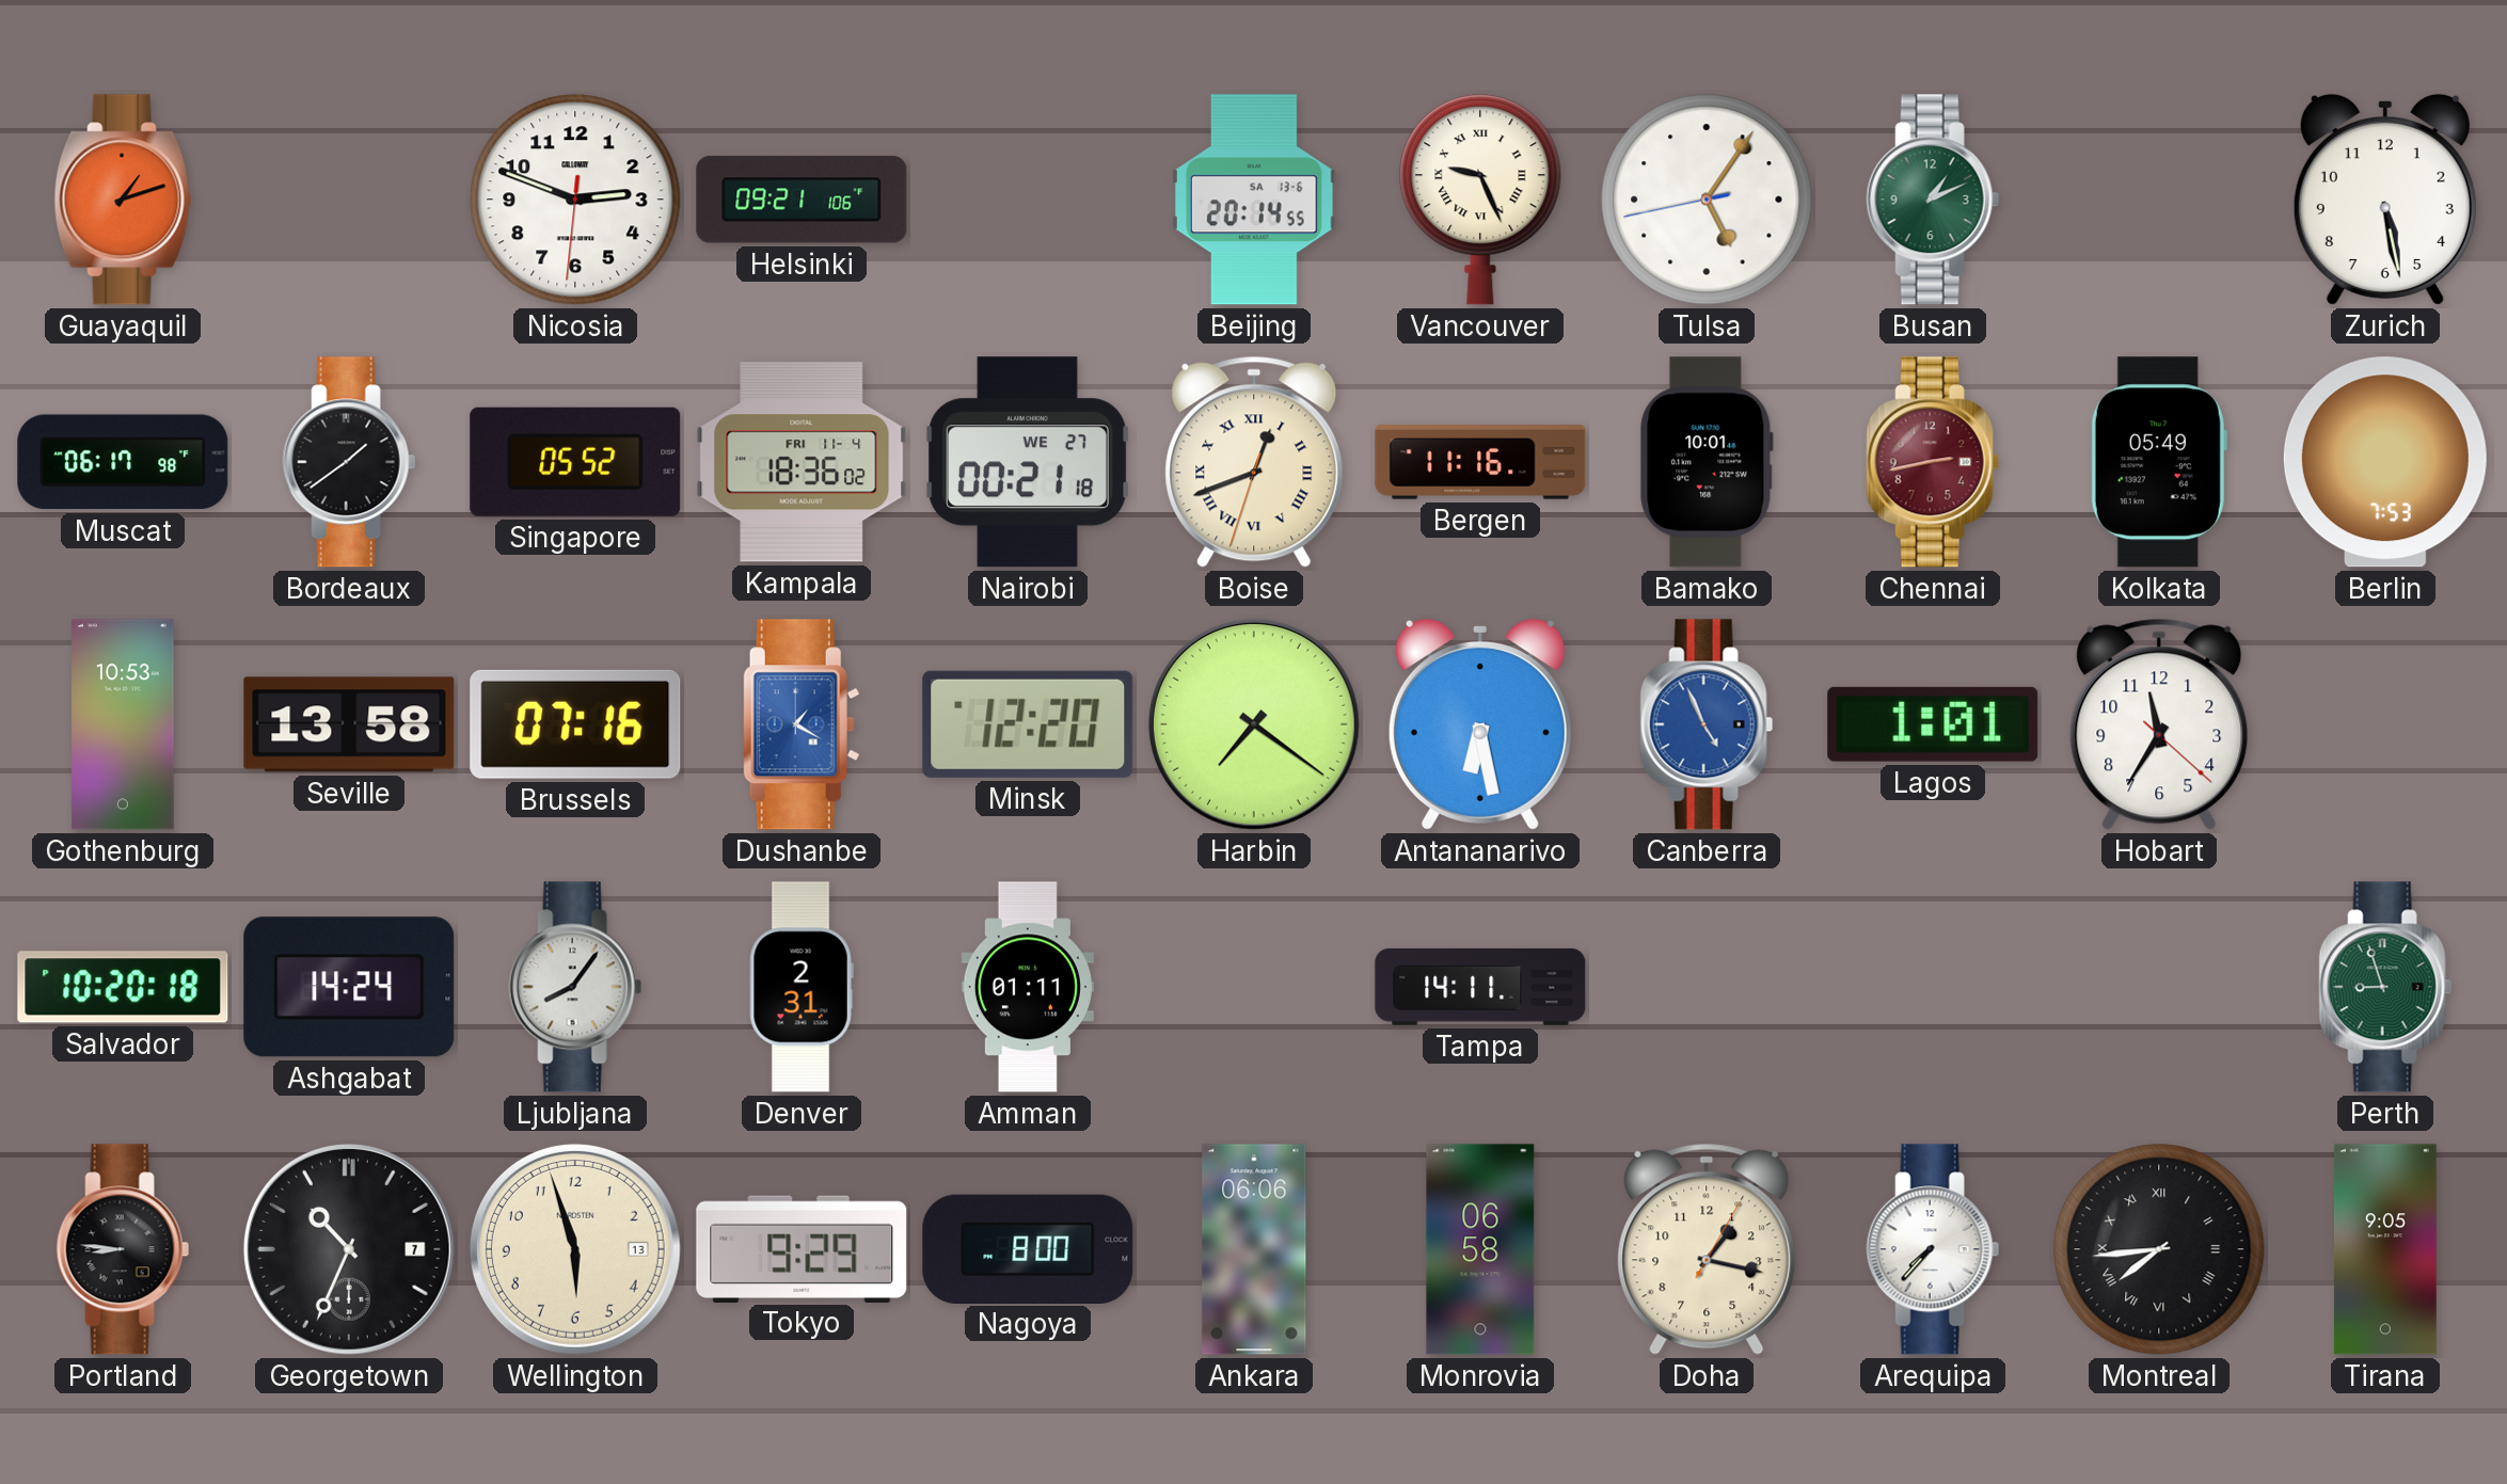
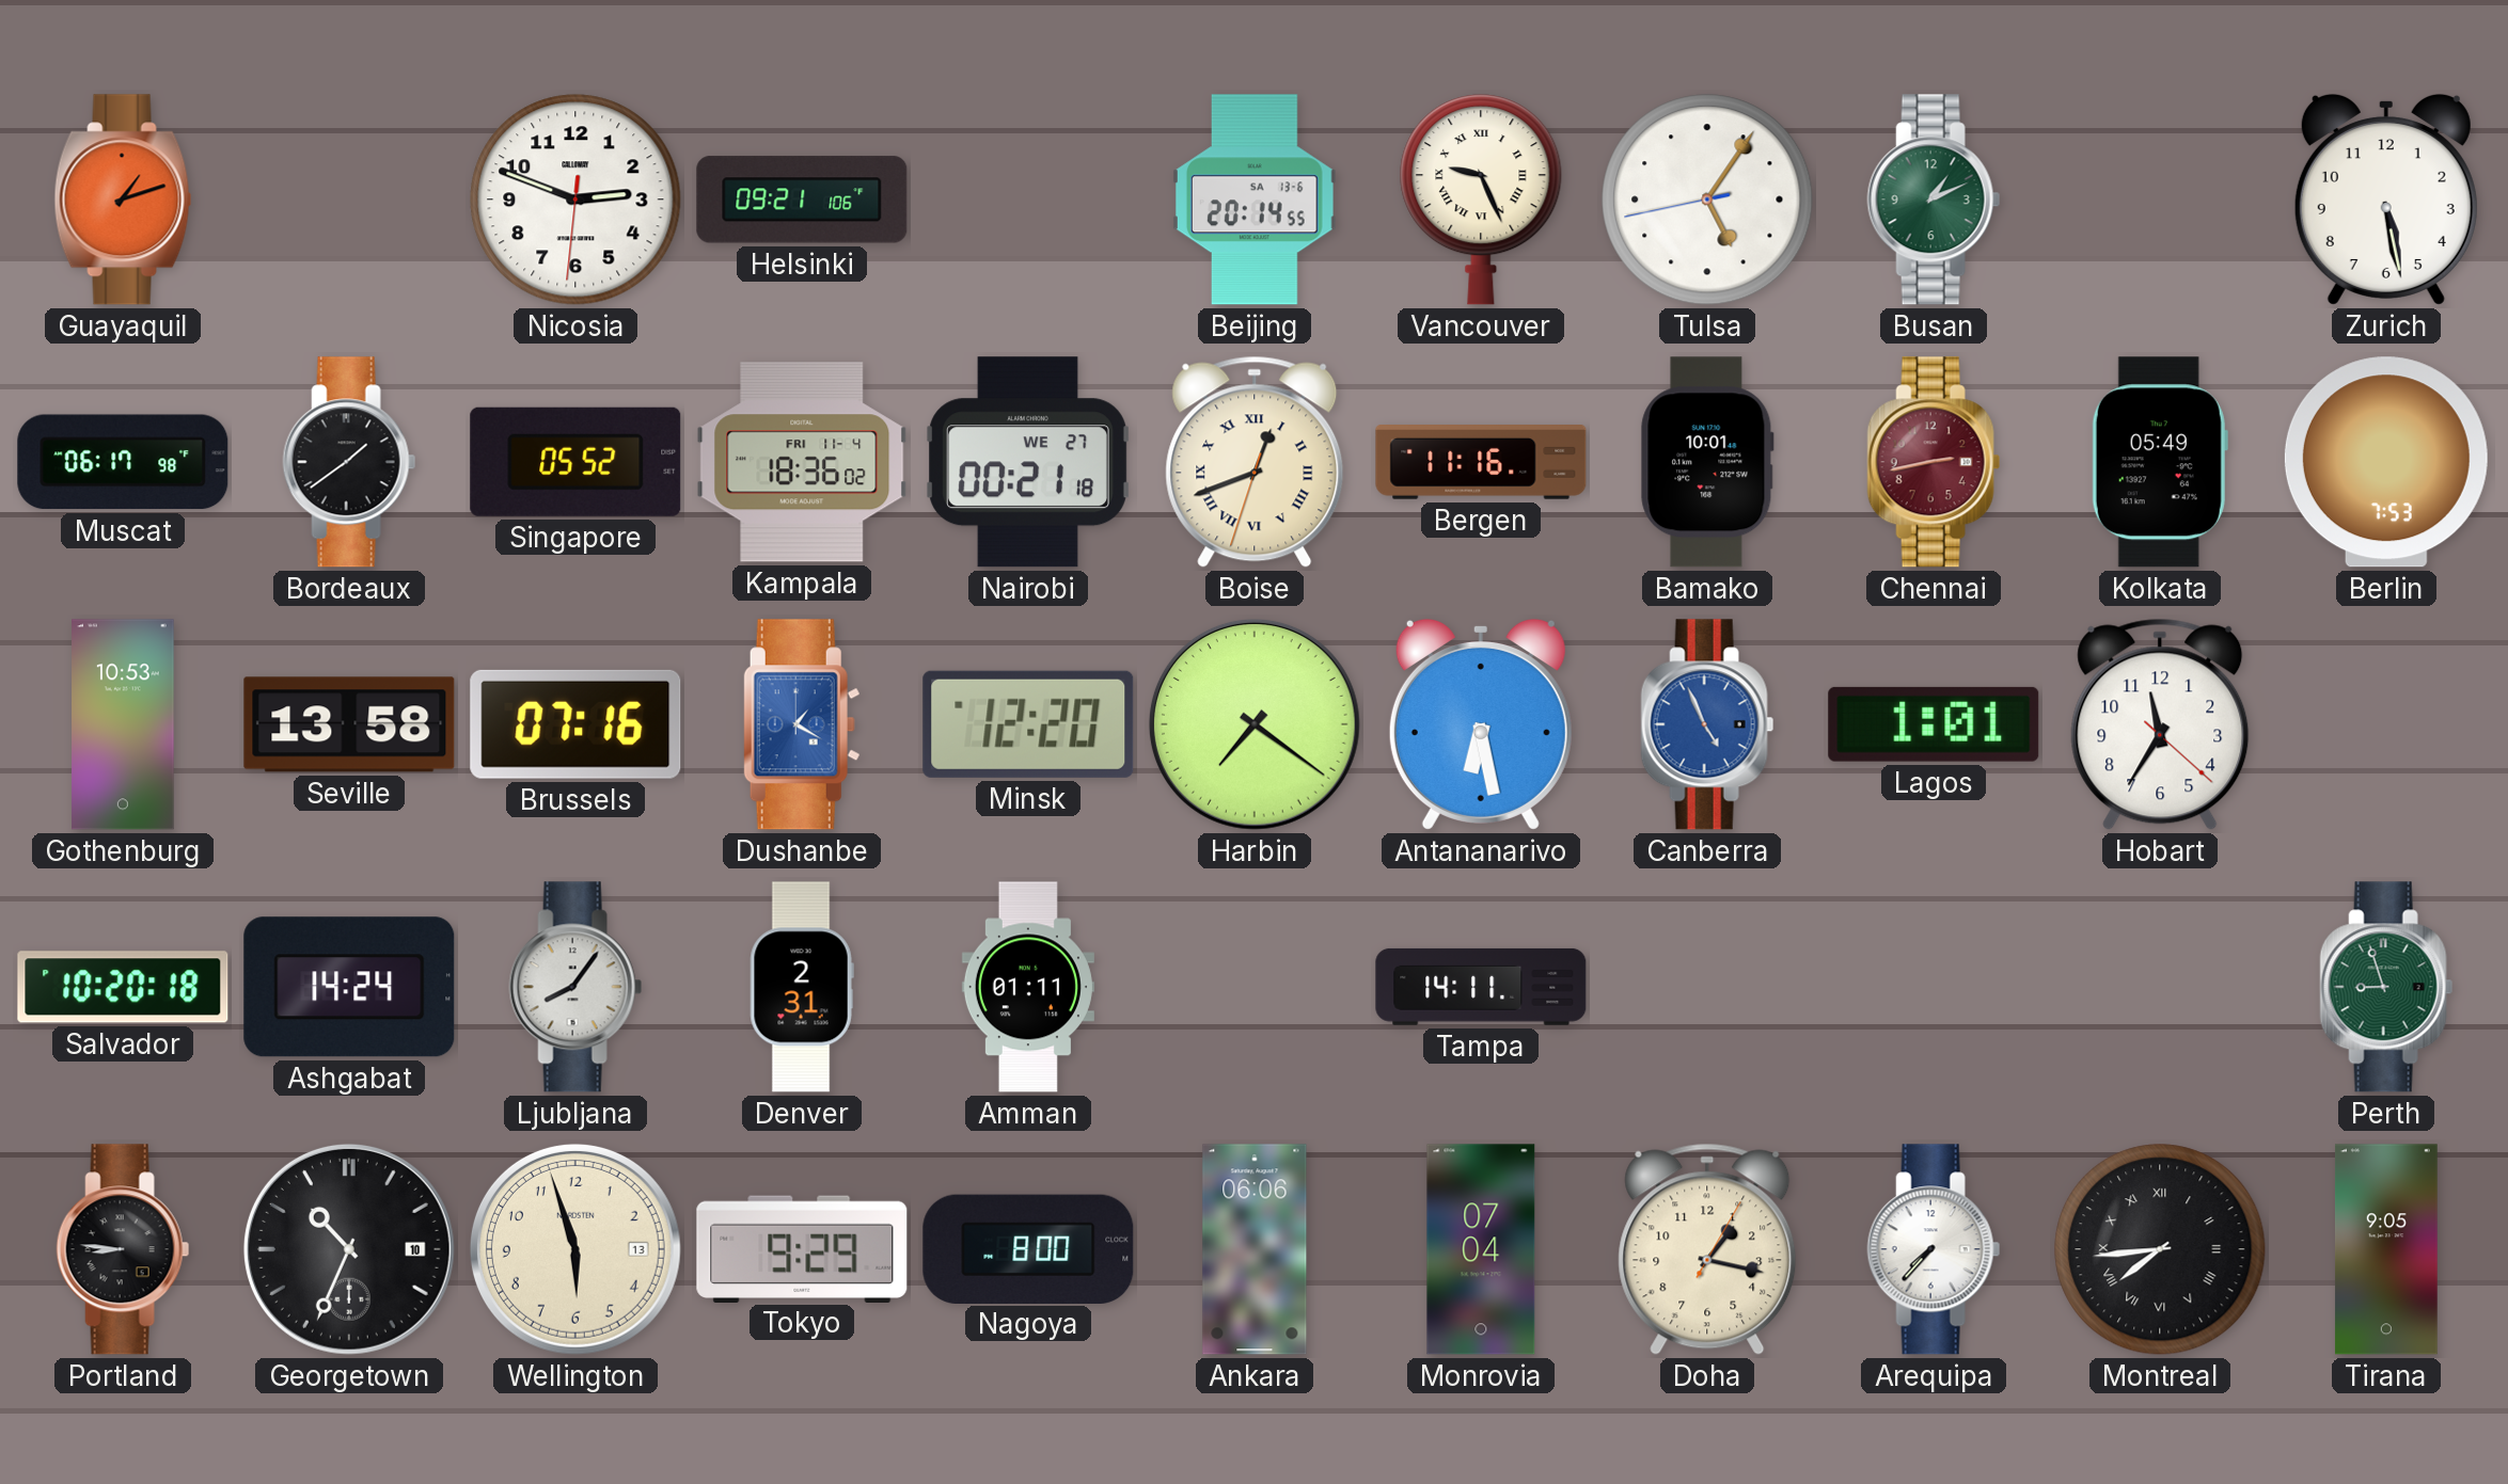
Georgetown date: 7 -> 10
Monrovia: 06:58 -> 07:04
